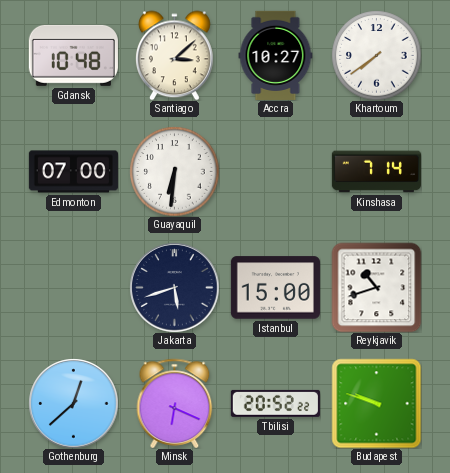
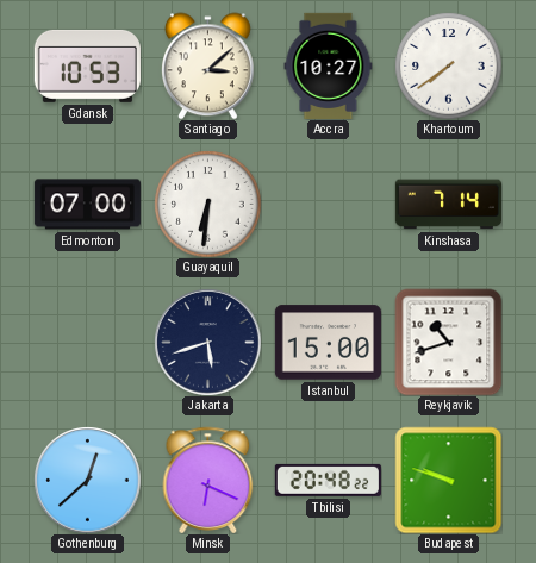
Gdansk: 10:48 -> 10:53
Tbilisi: 20:52 -> 20:48
